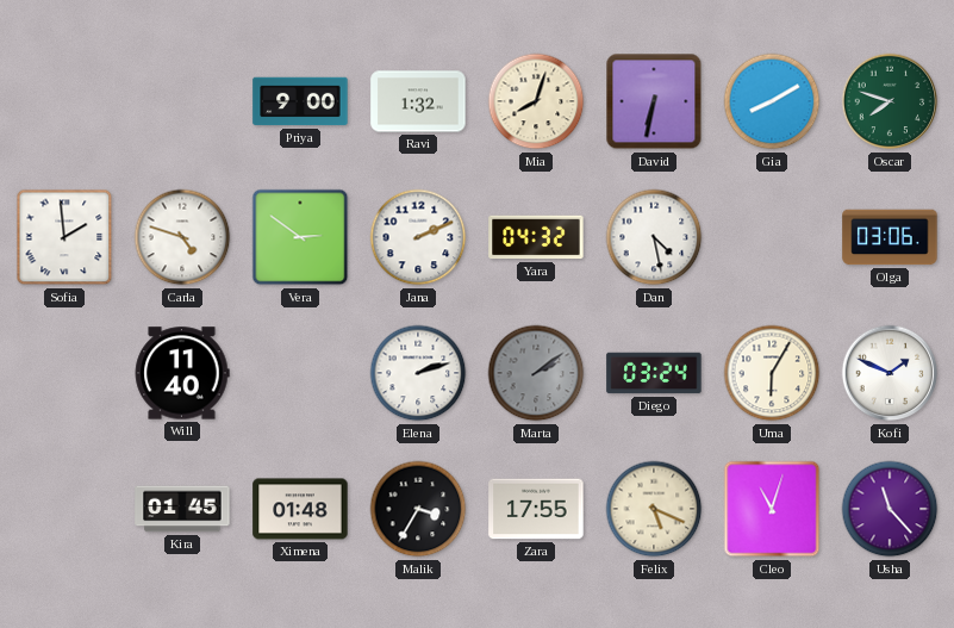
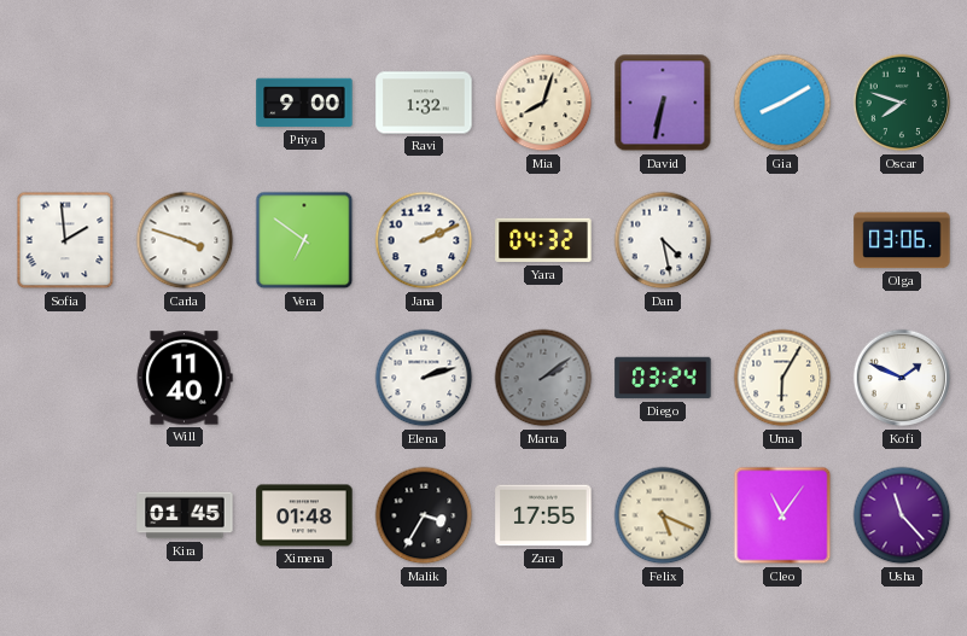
Carla: 4:48 -> 3:48
Vera: 2:51 -> 6:51
Cleo: 11:03 -> 11:06
